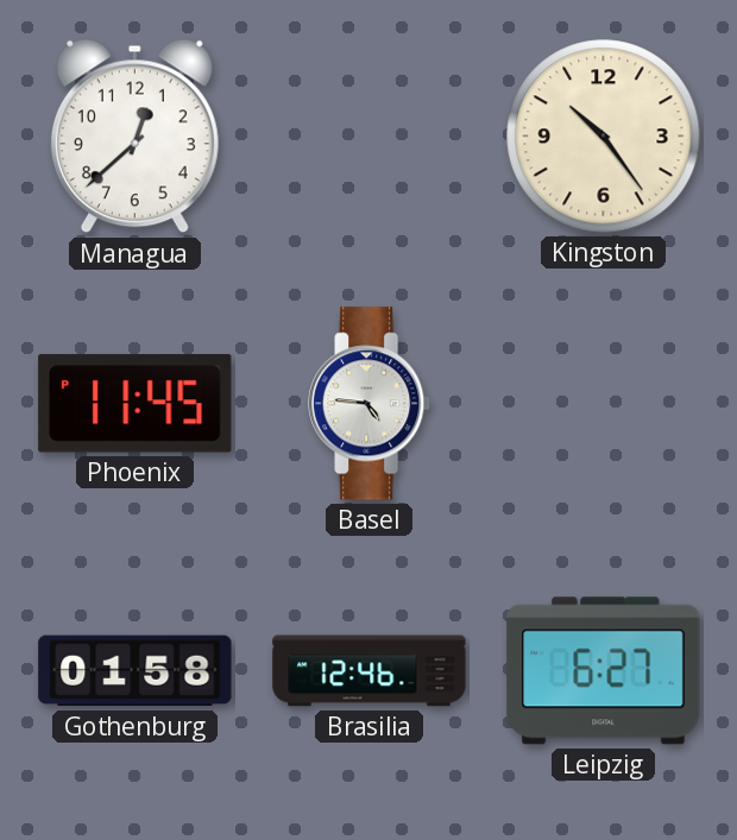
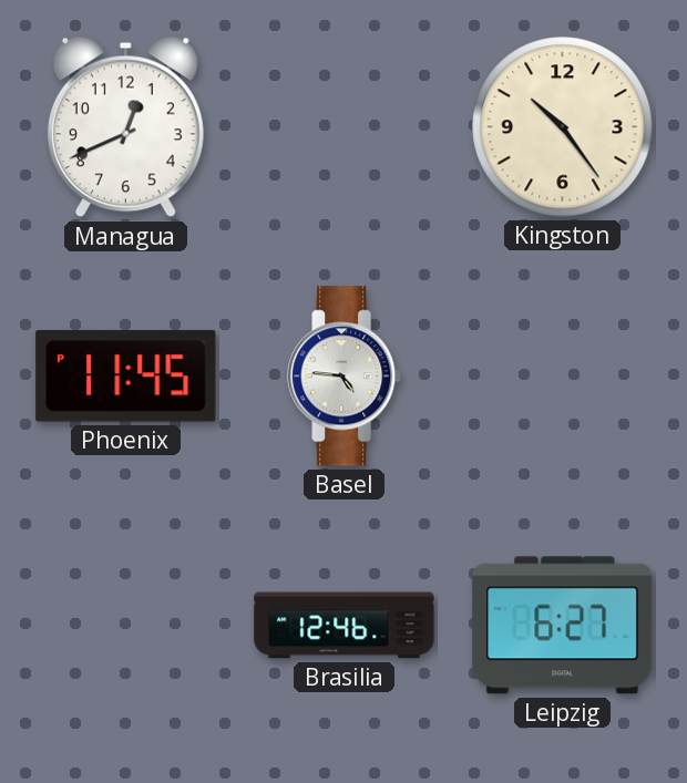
Managua: 12:38 -> 12:41
Gothenburg: 01:58 -> none
